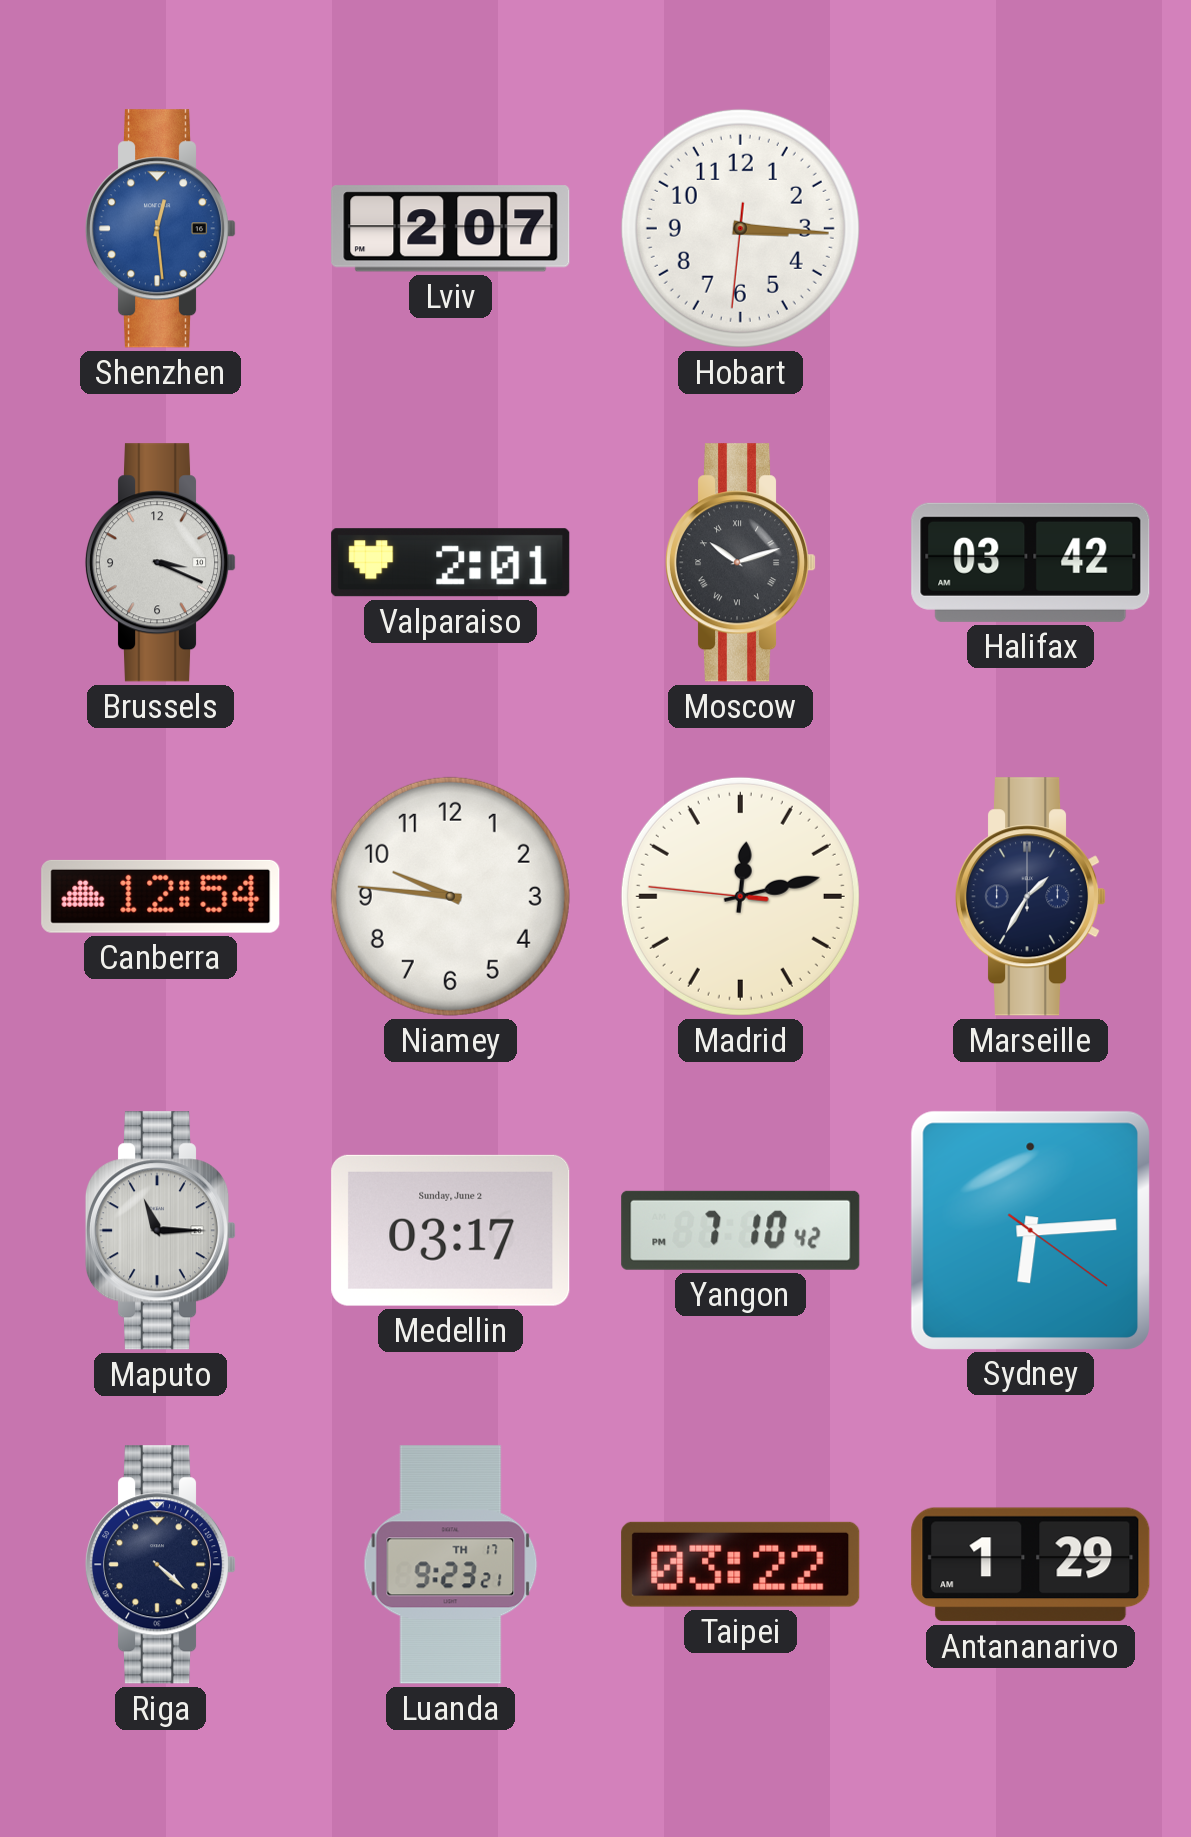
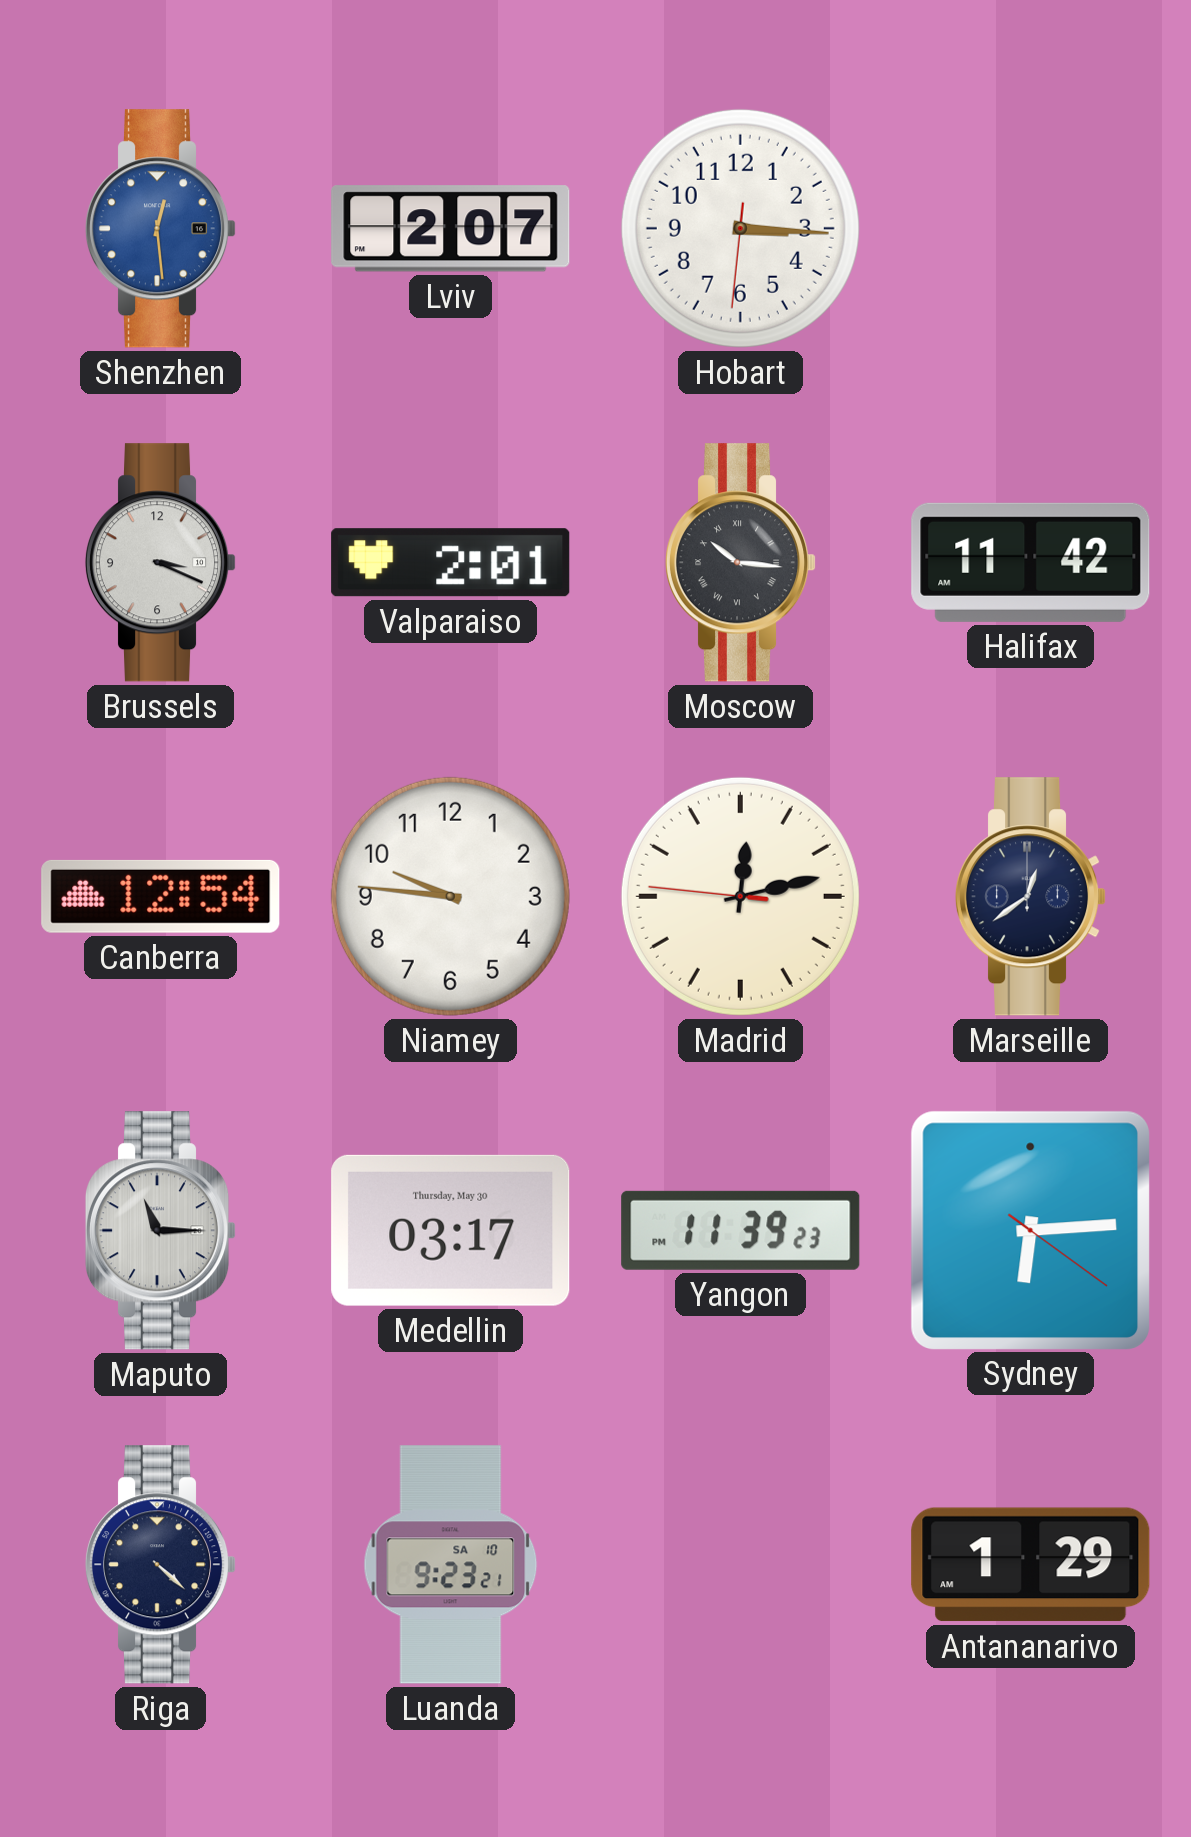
Moscow: 10:12 -> 10:16
Halifax: 03:42 -> 11:42
Marseille: 1:35 -> 12:39
Medellin date: Sunday, June 2 -> Thursday, May 30
Yangon: 7:10 -> 11:39
Luanda date: TH 17 -> SA 10
Taipei: 03:22 -> none
